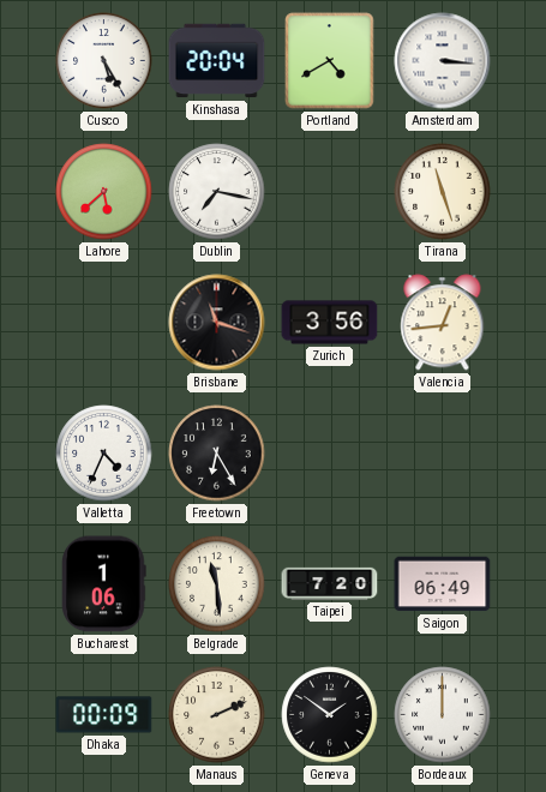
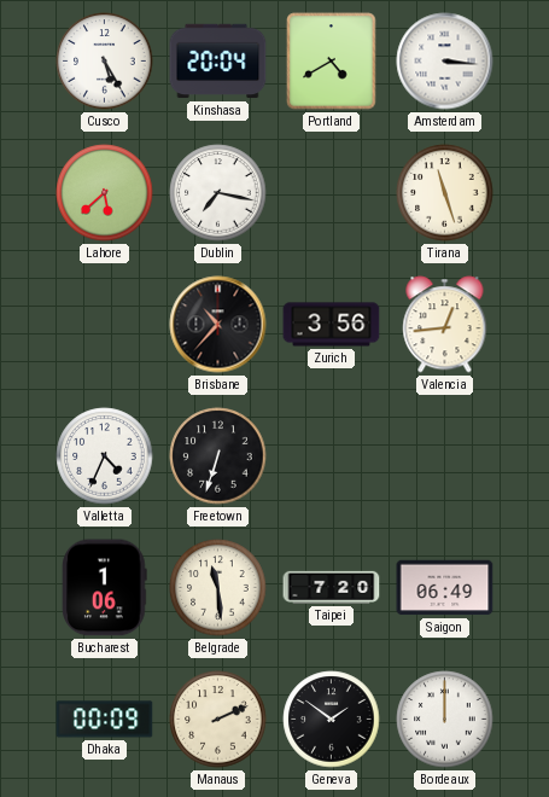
Brisbane: 11:18 -> 10:37
Freetown: 6:25 -> 6:33
